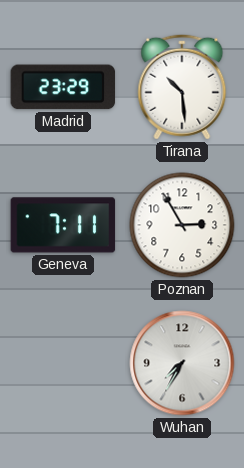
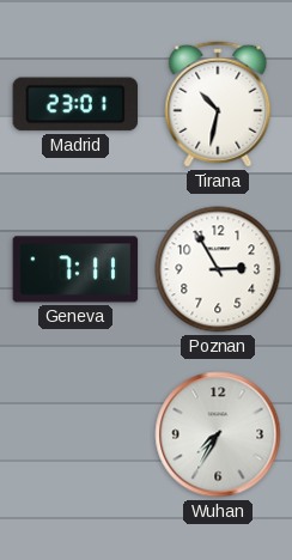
Madrid: 23:29 -> 23:01
Tirana: 10:29 -> 10:32
